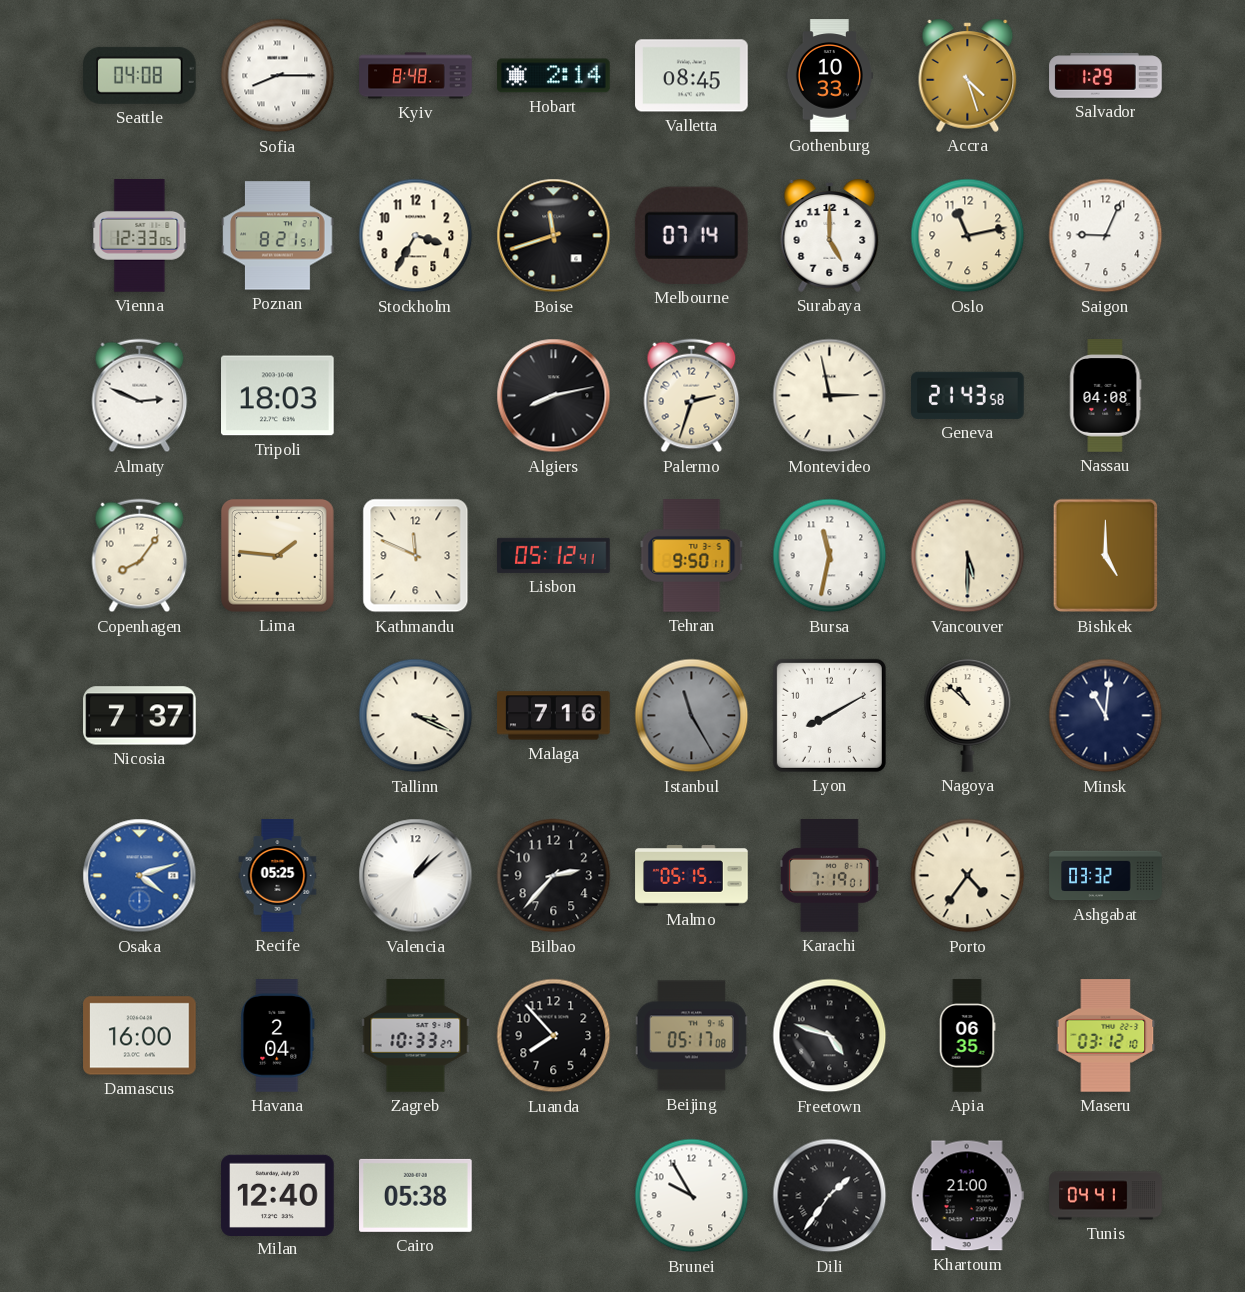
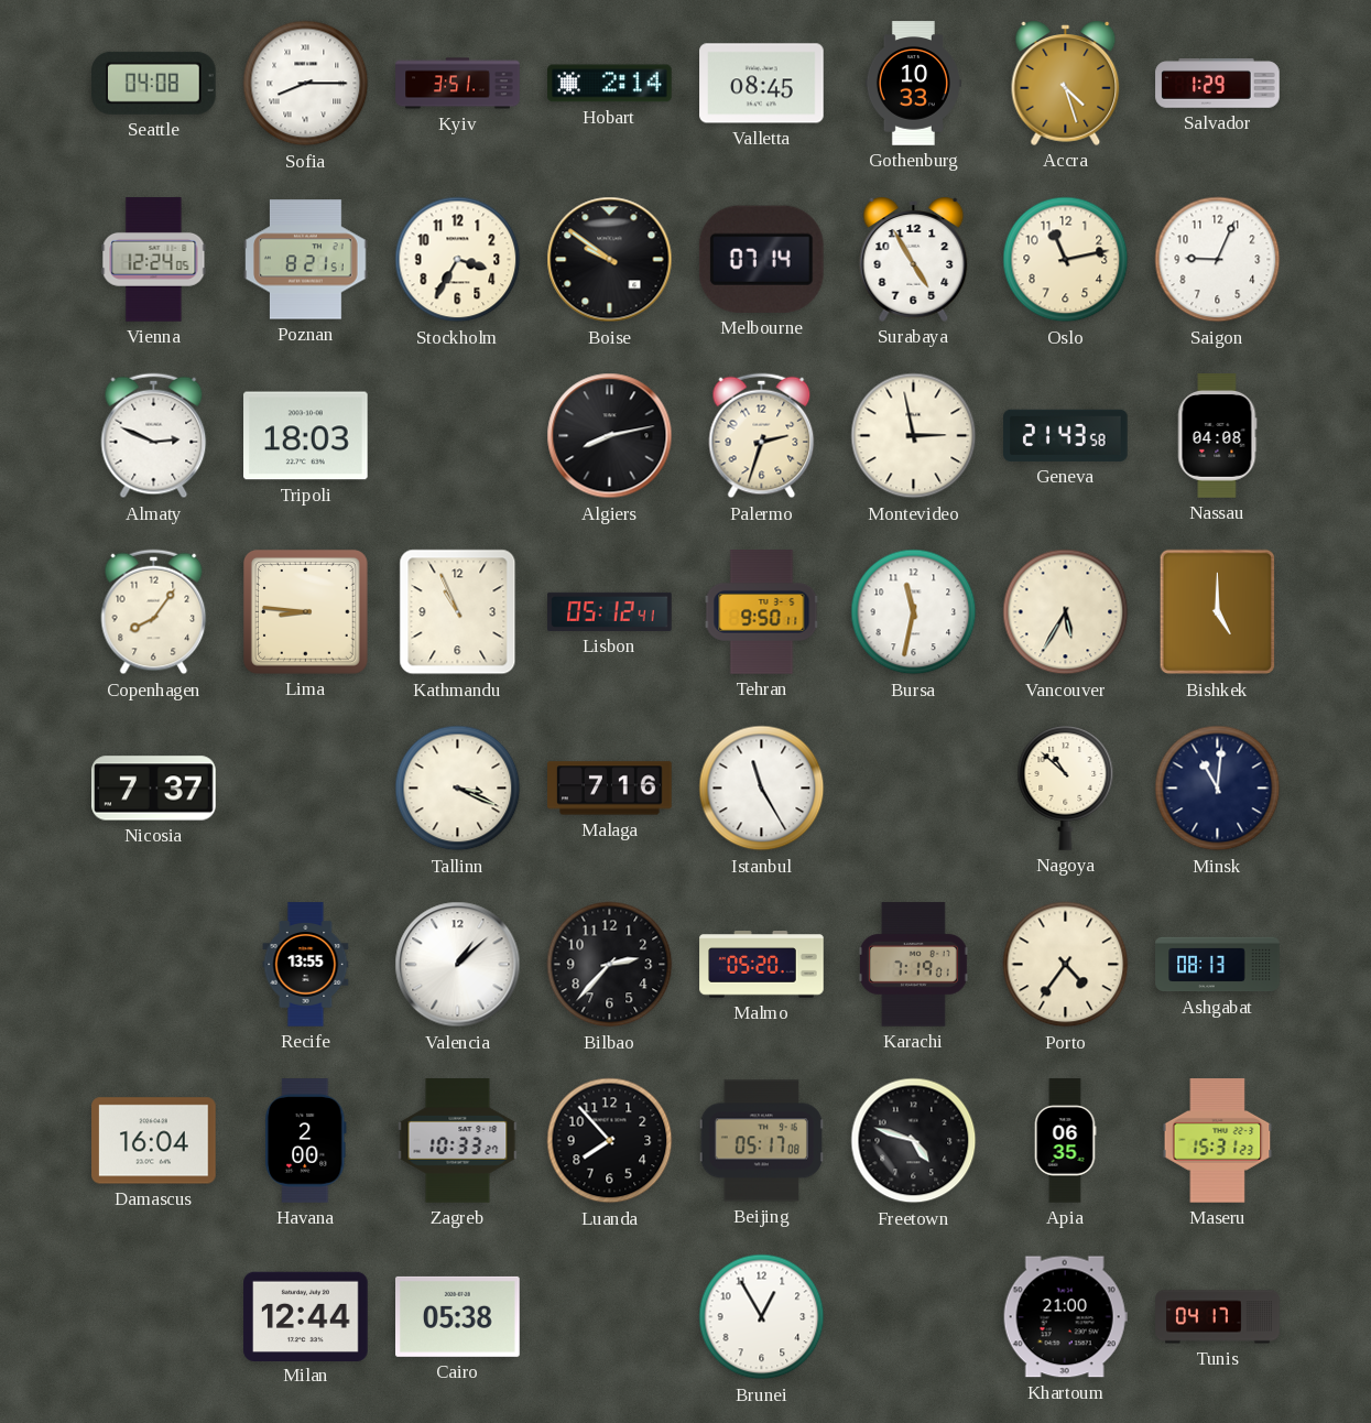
Kyiv: 8:48 -> 3:51
Vienna: 12:33 -> 12:24
Boise: 11:42 -> 9:51
Surabaya: 5:00 -> 4:55
Lima: 1:46 -> 8:46
Kathmandu: 11:49 -> 10:56
Vancouver: 5:30 -> 5:35
Istanbul dial: grey -> white
Lyon: 8:10 -> none
Osaka: 4:12 -> none
Recife: 05:25 -> 13:55
Malmo: 05:15 -> 05:20
Ashgabat: 03:32 -> 08:13
Damascus: 16:00 -> 16:04
Havana: 2:04 -> 2:00
Maseru: 03:12 -> 15:31
Milan: 12:40 -> 12:44
Brunei: 9:55 -> 12:55
Dili: 1:36 -> none
Tunis: 04:41 -> 04:17
